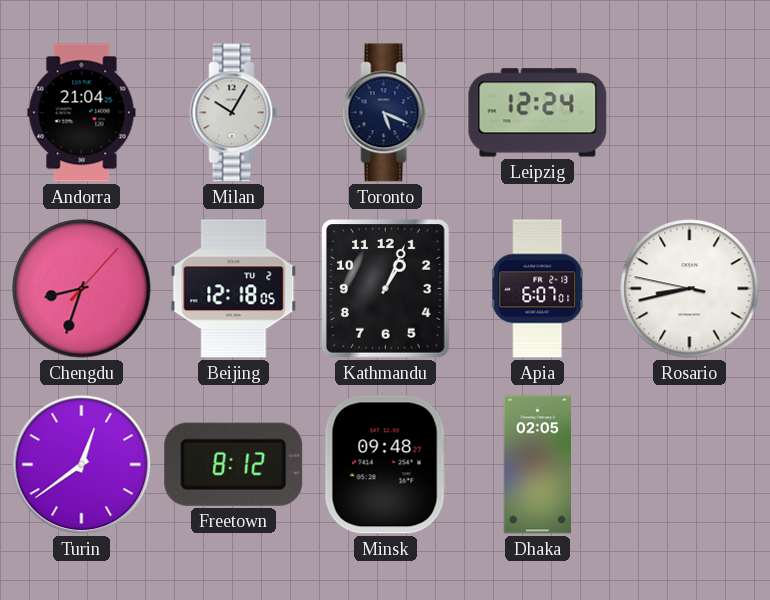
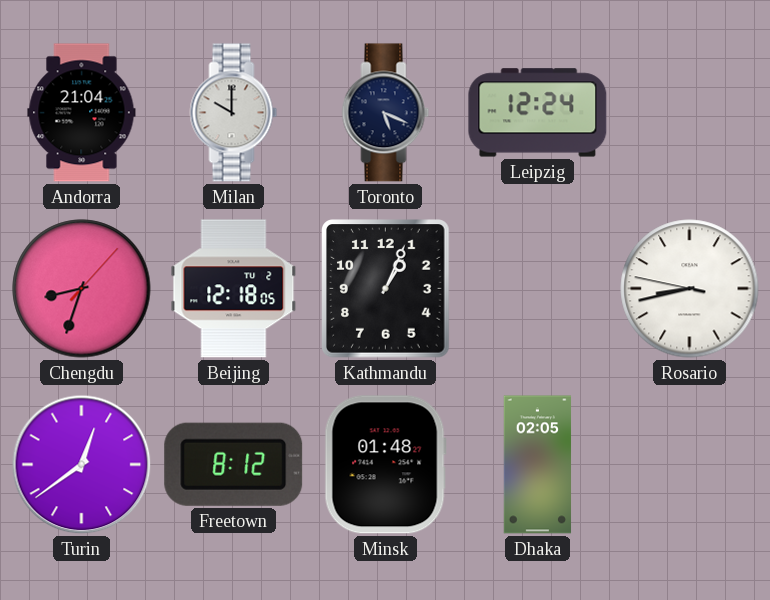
Milan: 10:05 -> 10:00
Apia: 6:07 -> none
Minsk: 09:48 -> 01:48
